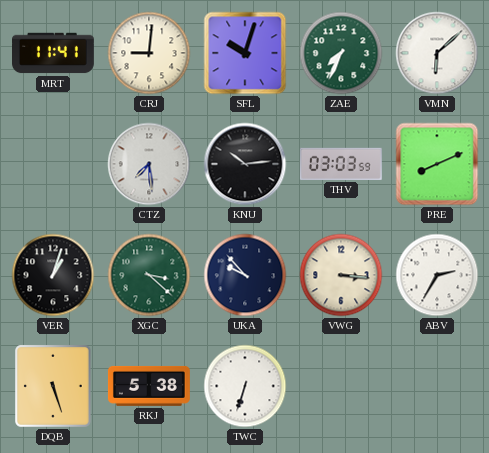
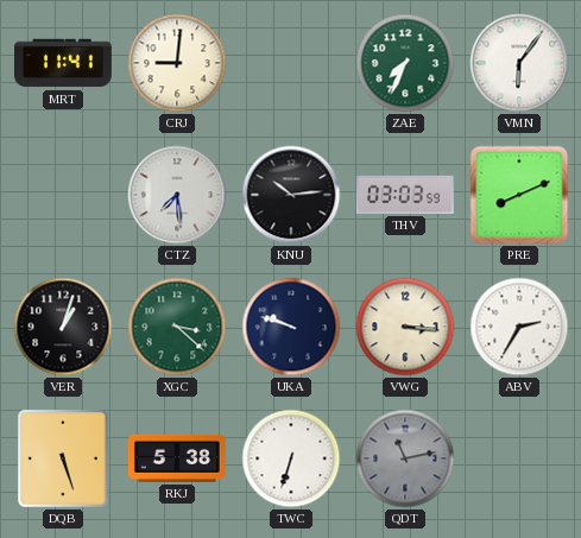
SFL: 10:03 -> none
VMN: 6:08 -> 6:06
UKA: 9:53 -> 9:48
QDT: none -> 11:13
